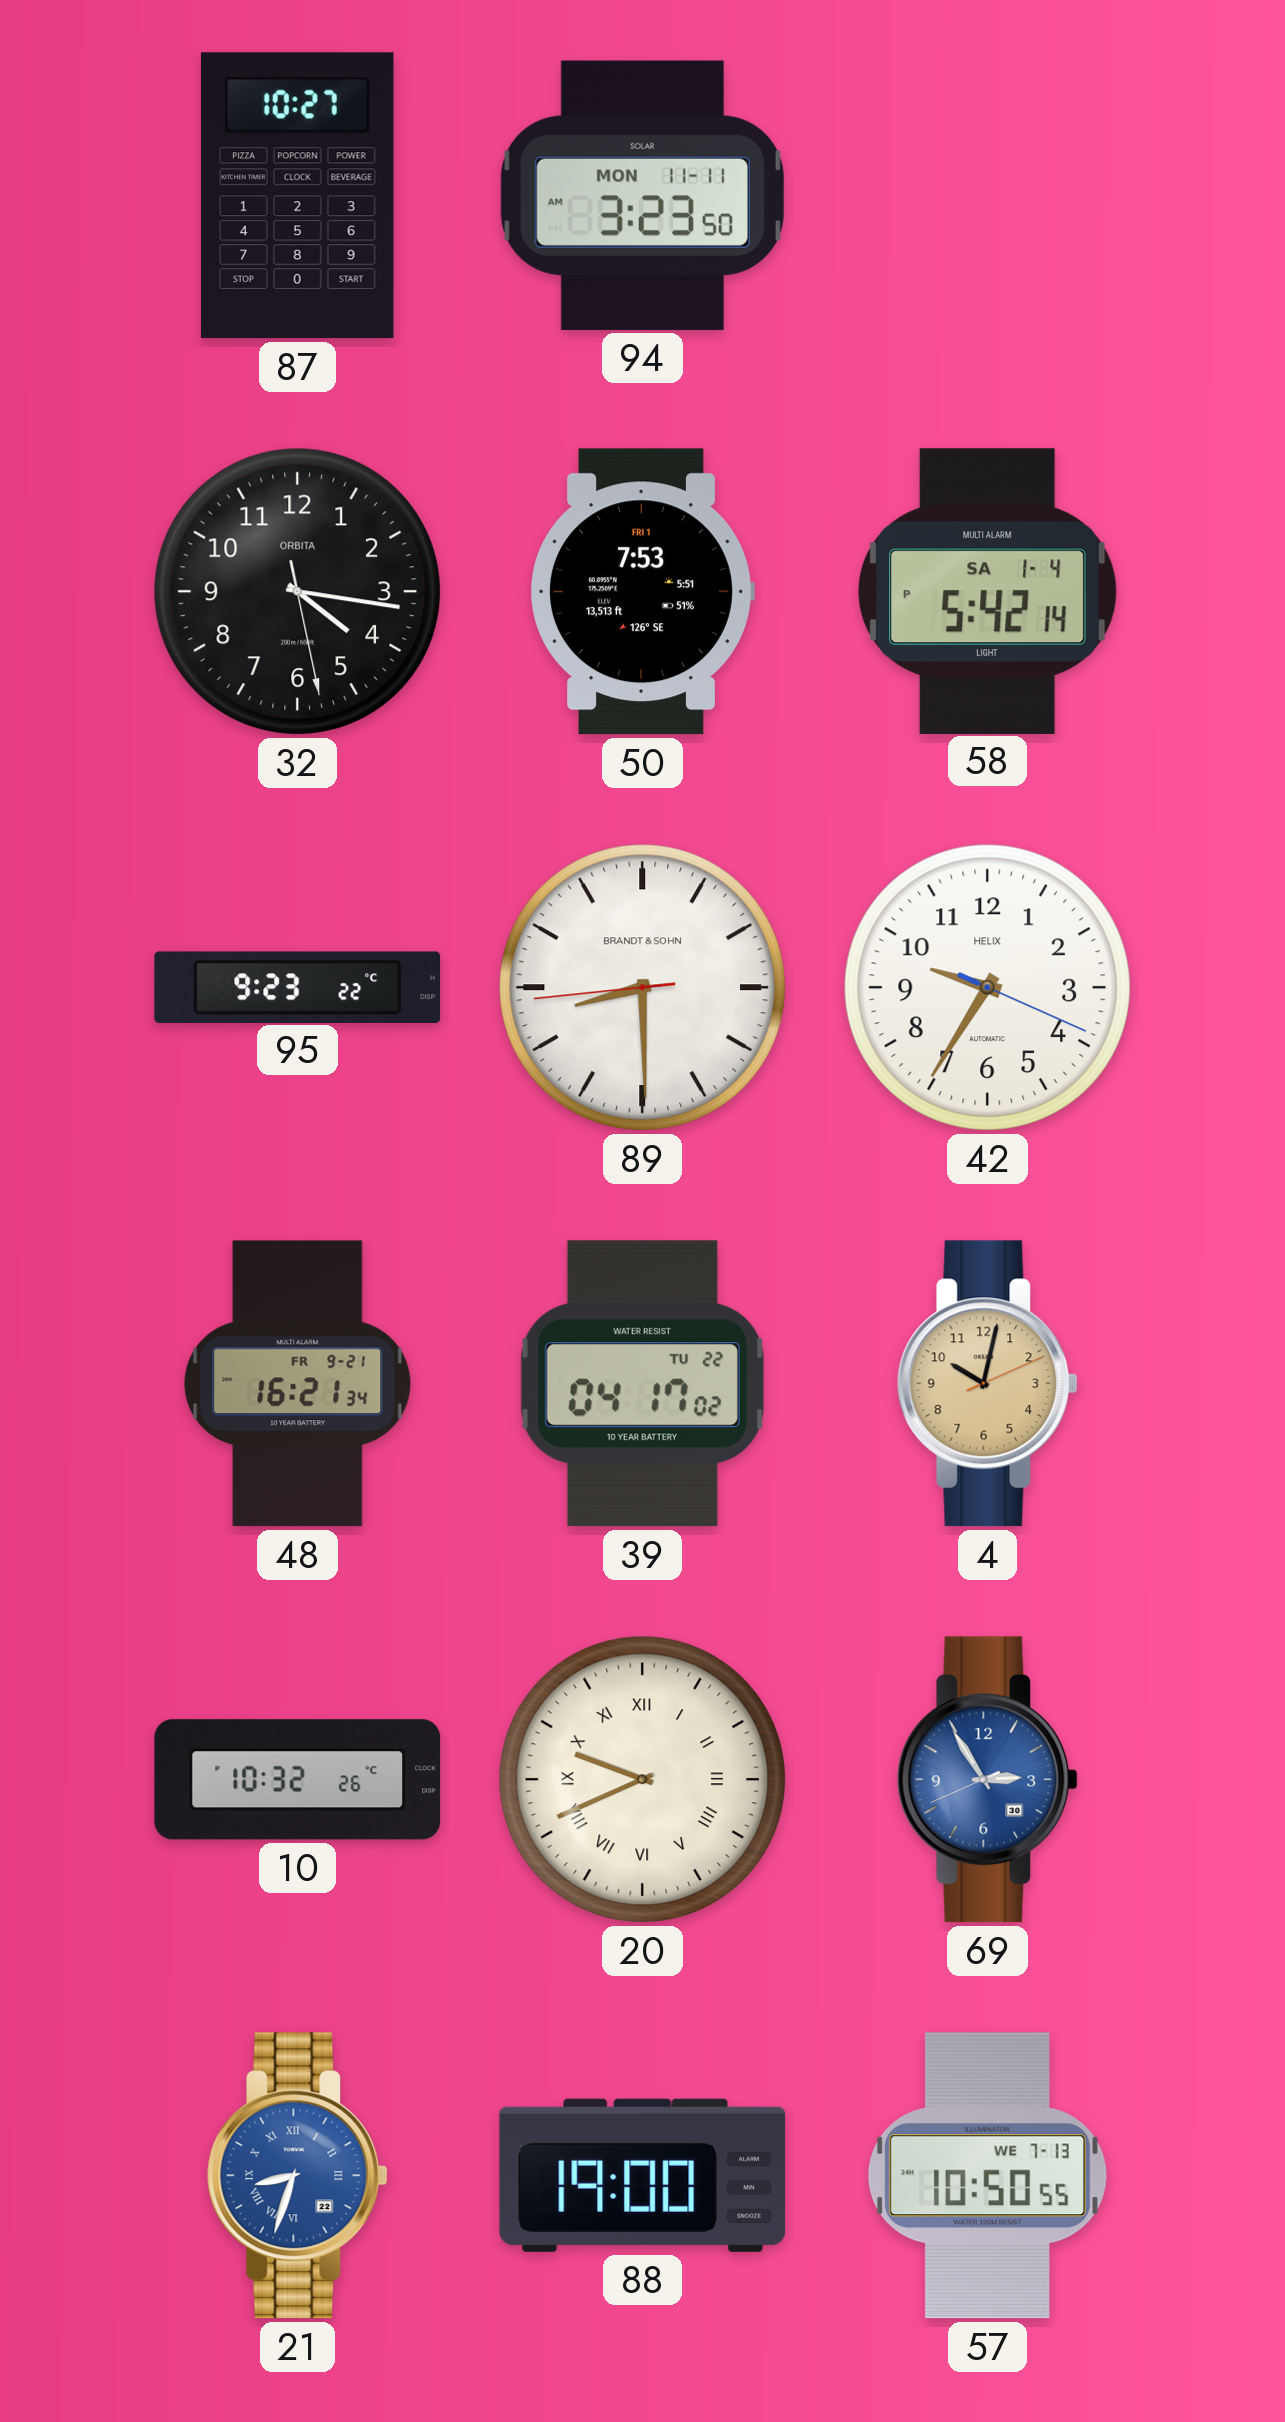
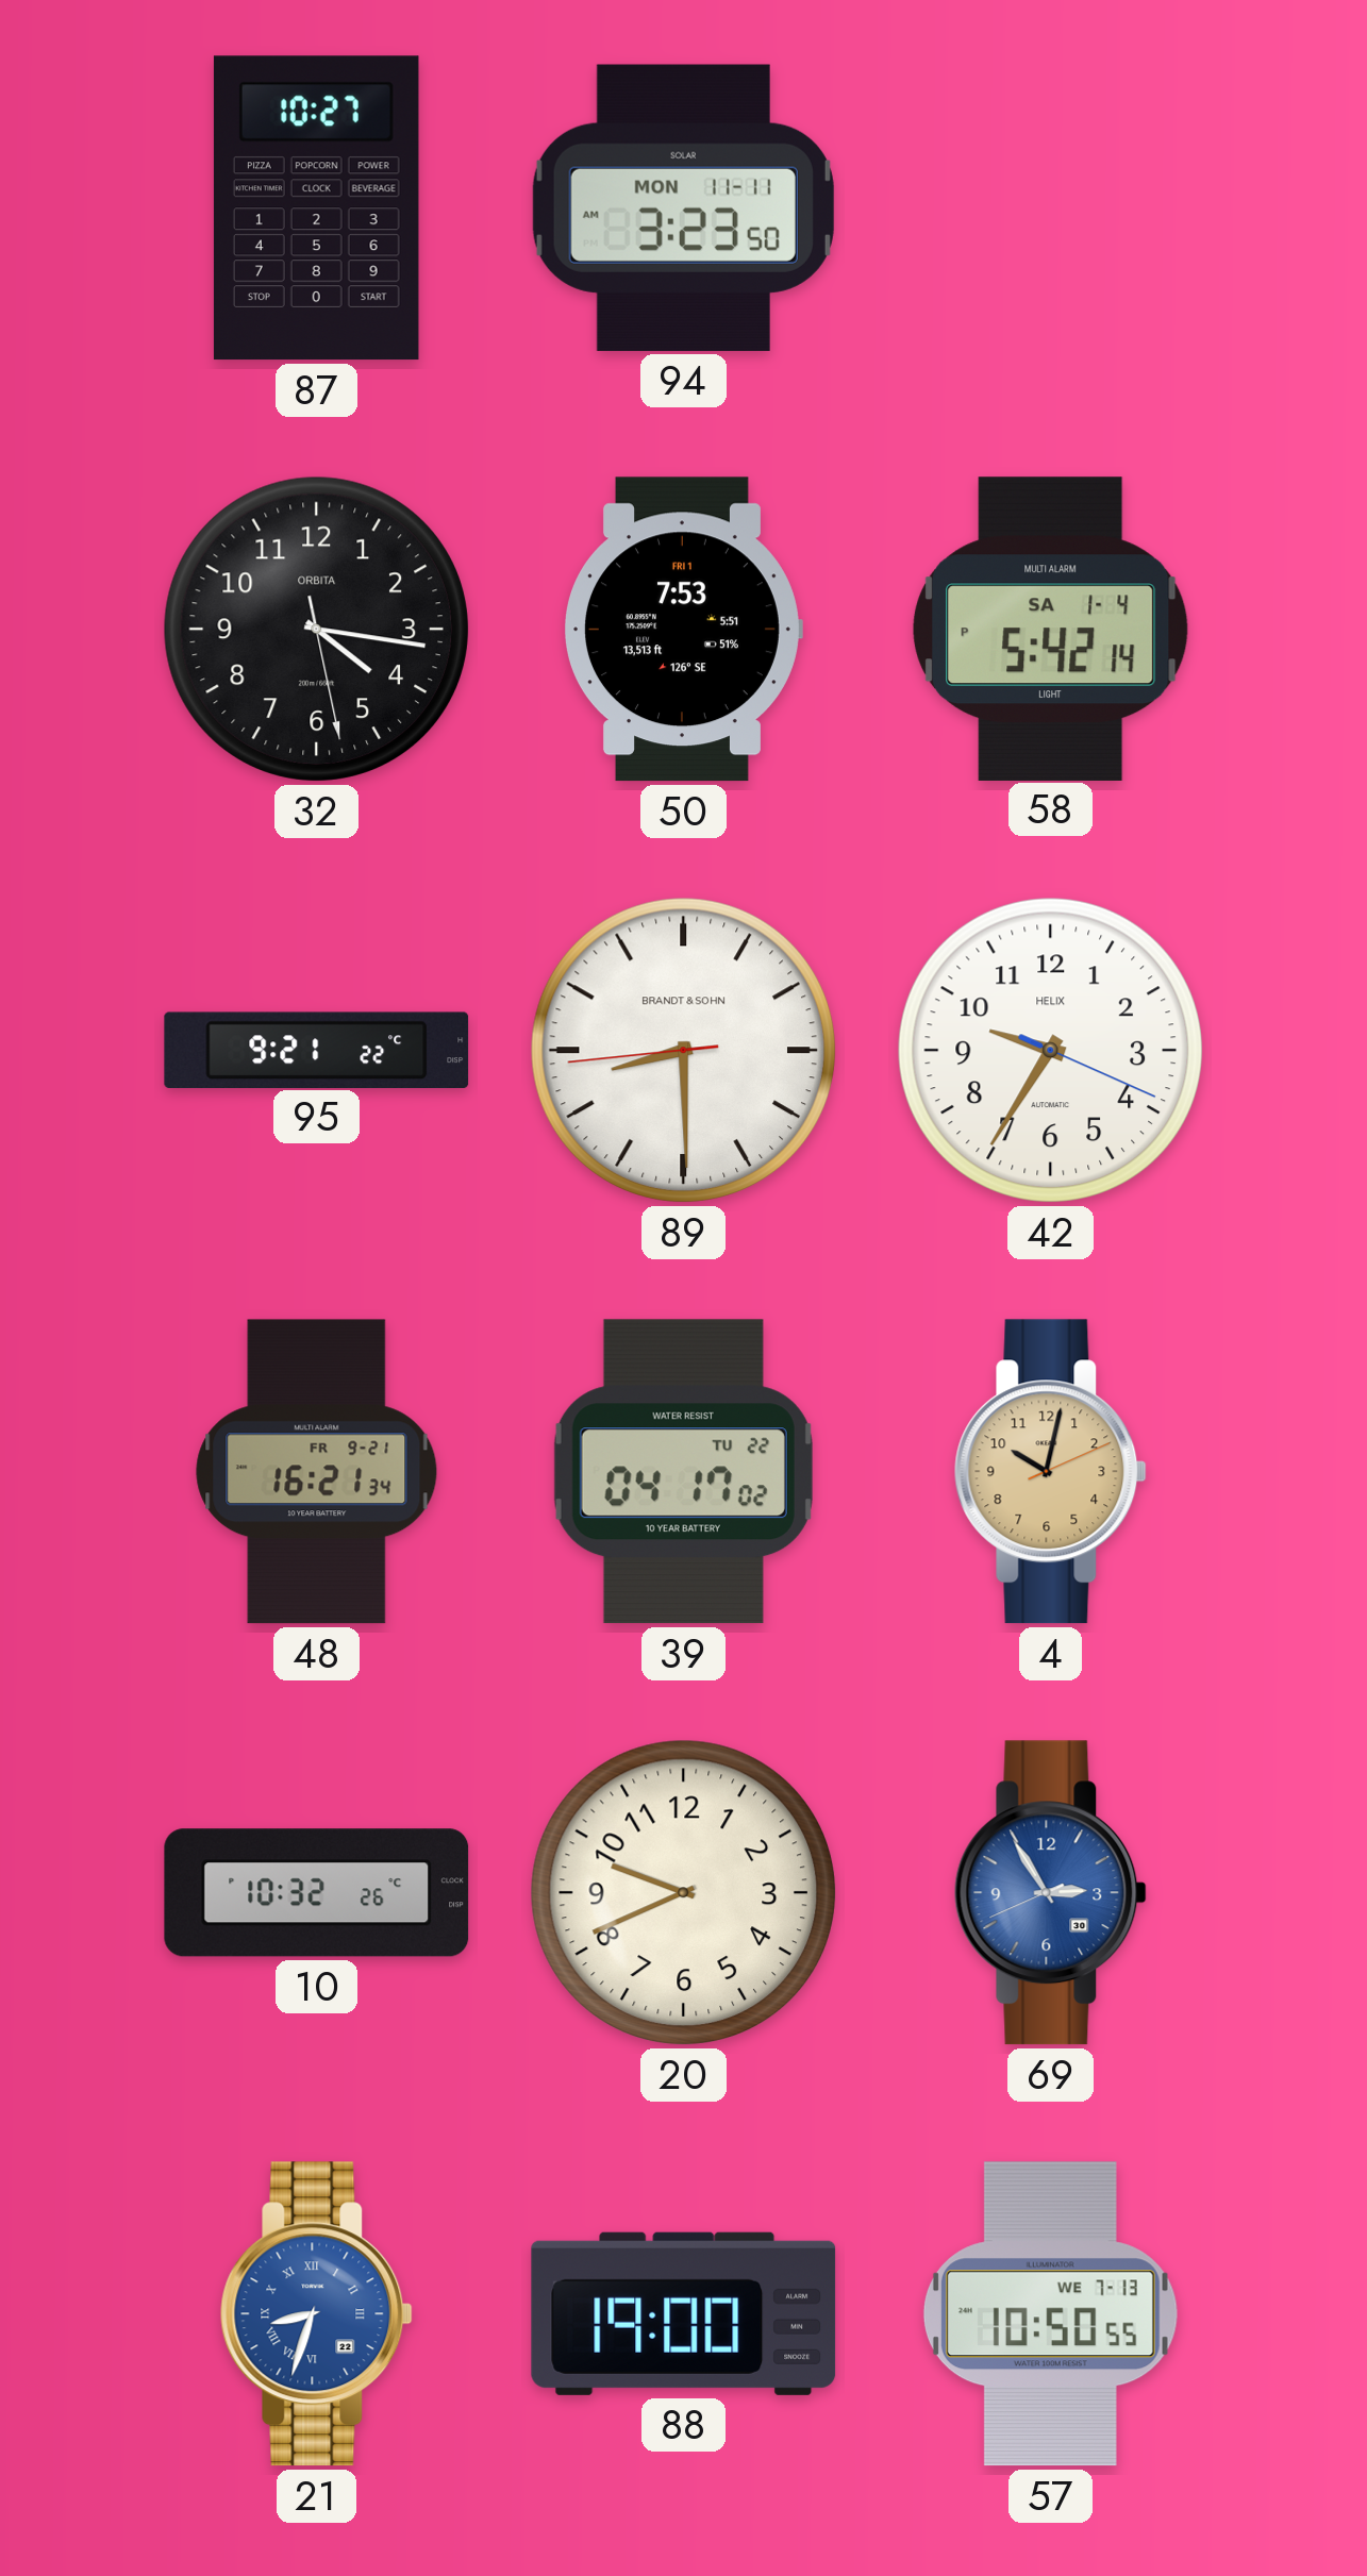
95: 9:23 -> 9:21
20 numerals: Roman -> Arabic
